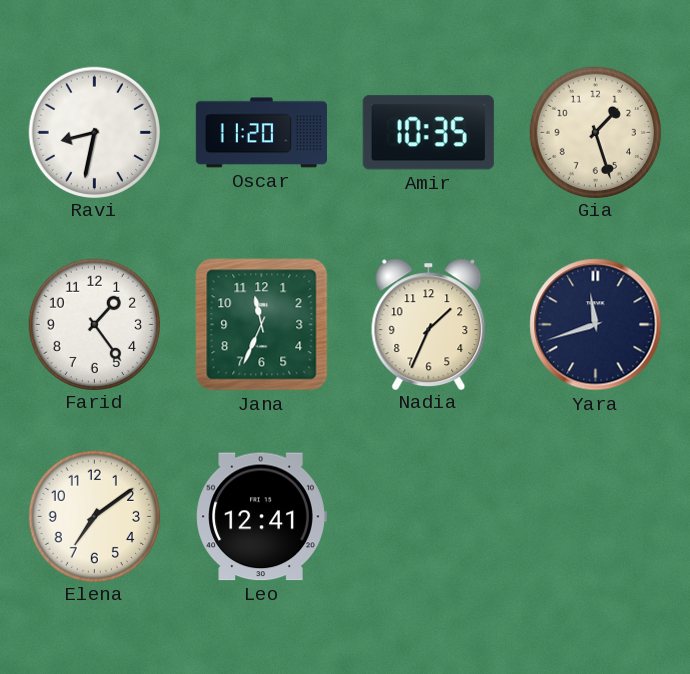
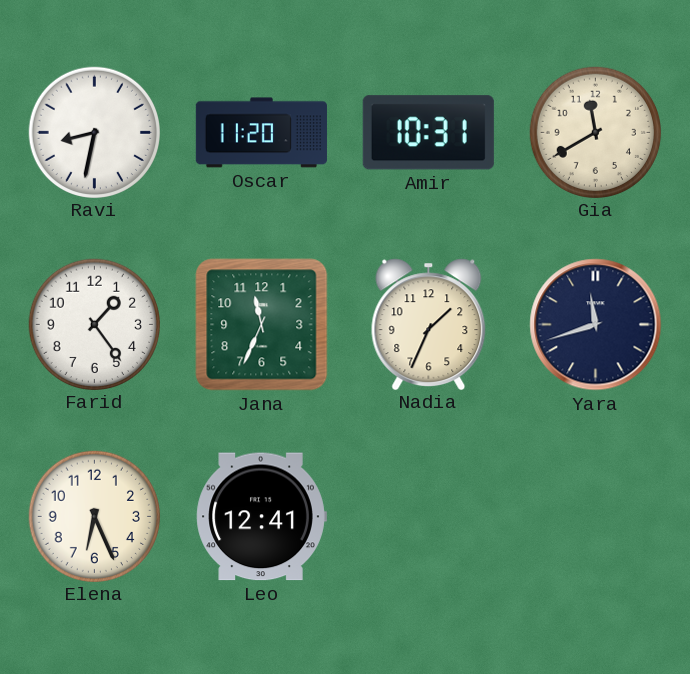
Amir: 10:35 -> 10:31
Gia: 1:27 -> 11:40
Elena: 7:09 -> 6:26
